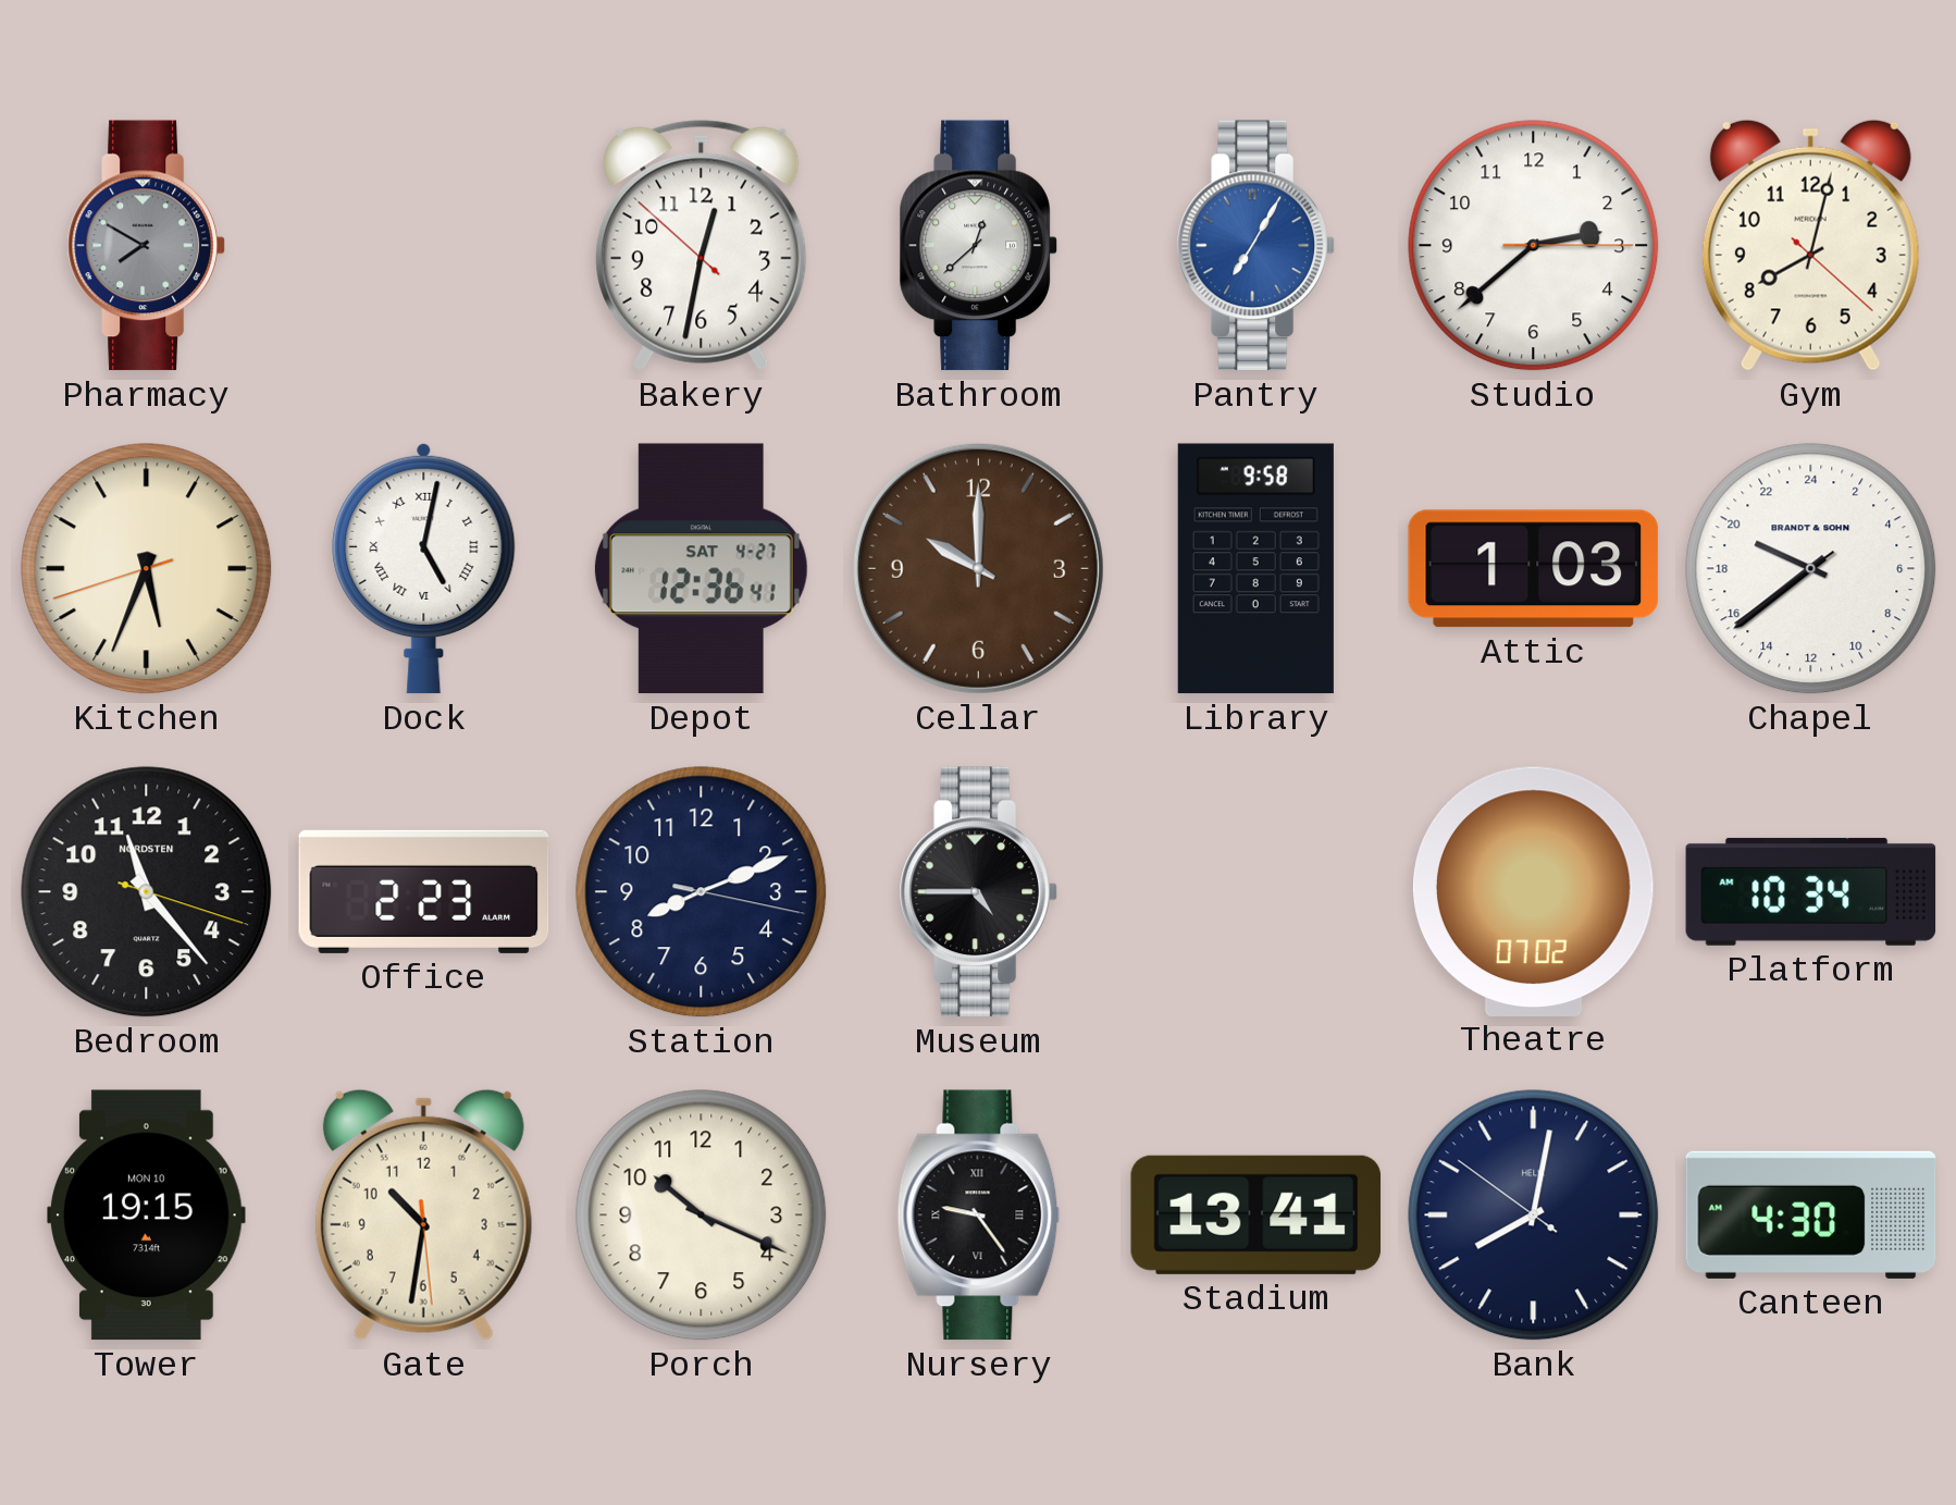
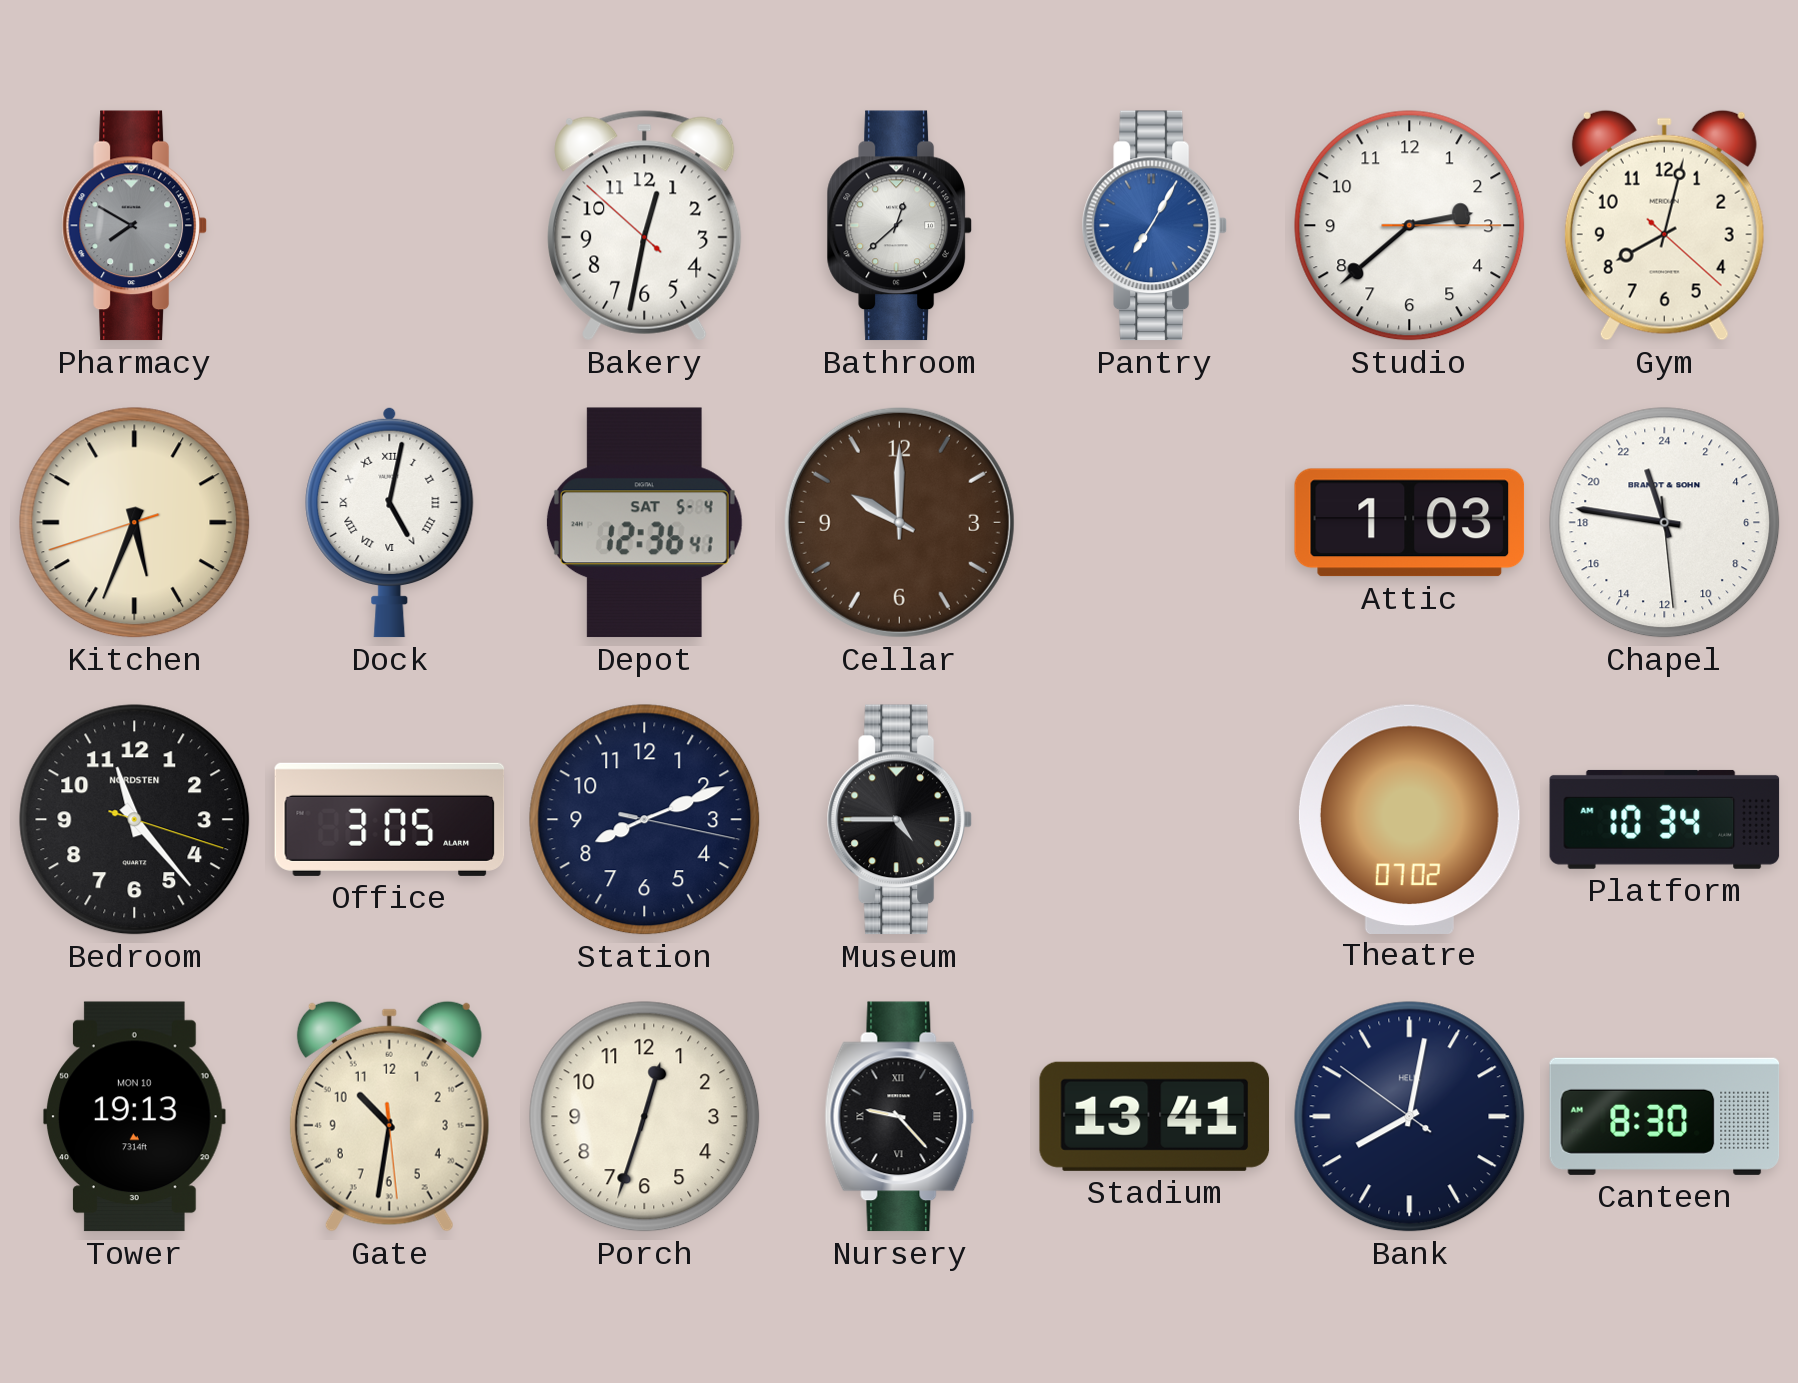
Depot date: SAT 4-27 -> SAT 5-4
Library: 9:58 -> none
Chapel: 19:38 -> 22:46
Office: 2:23 -> 3:05
Tower: 19:15 -> 19:13
Porch: 10:19 -> 12:33
Nursery: 9:24 -> 9:23
Canteen: 4:30 -> 8:30
